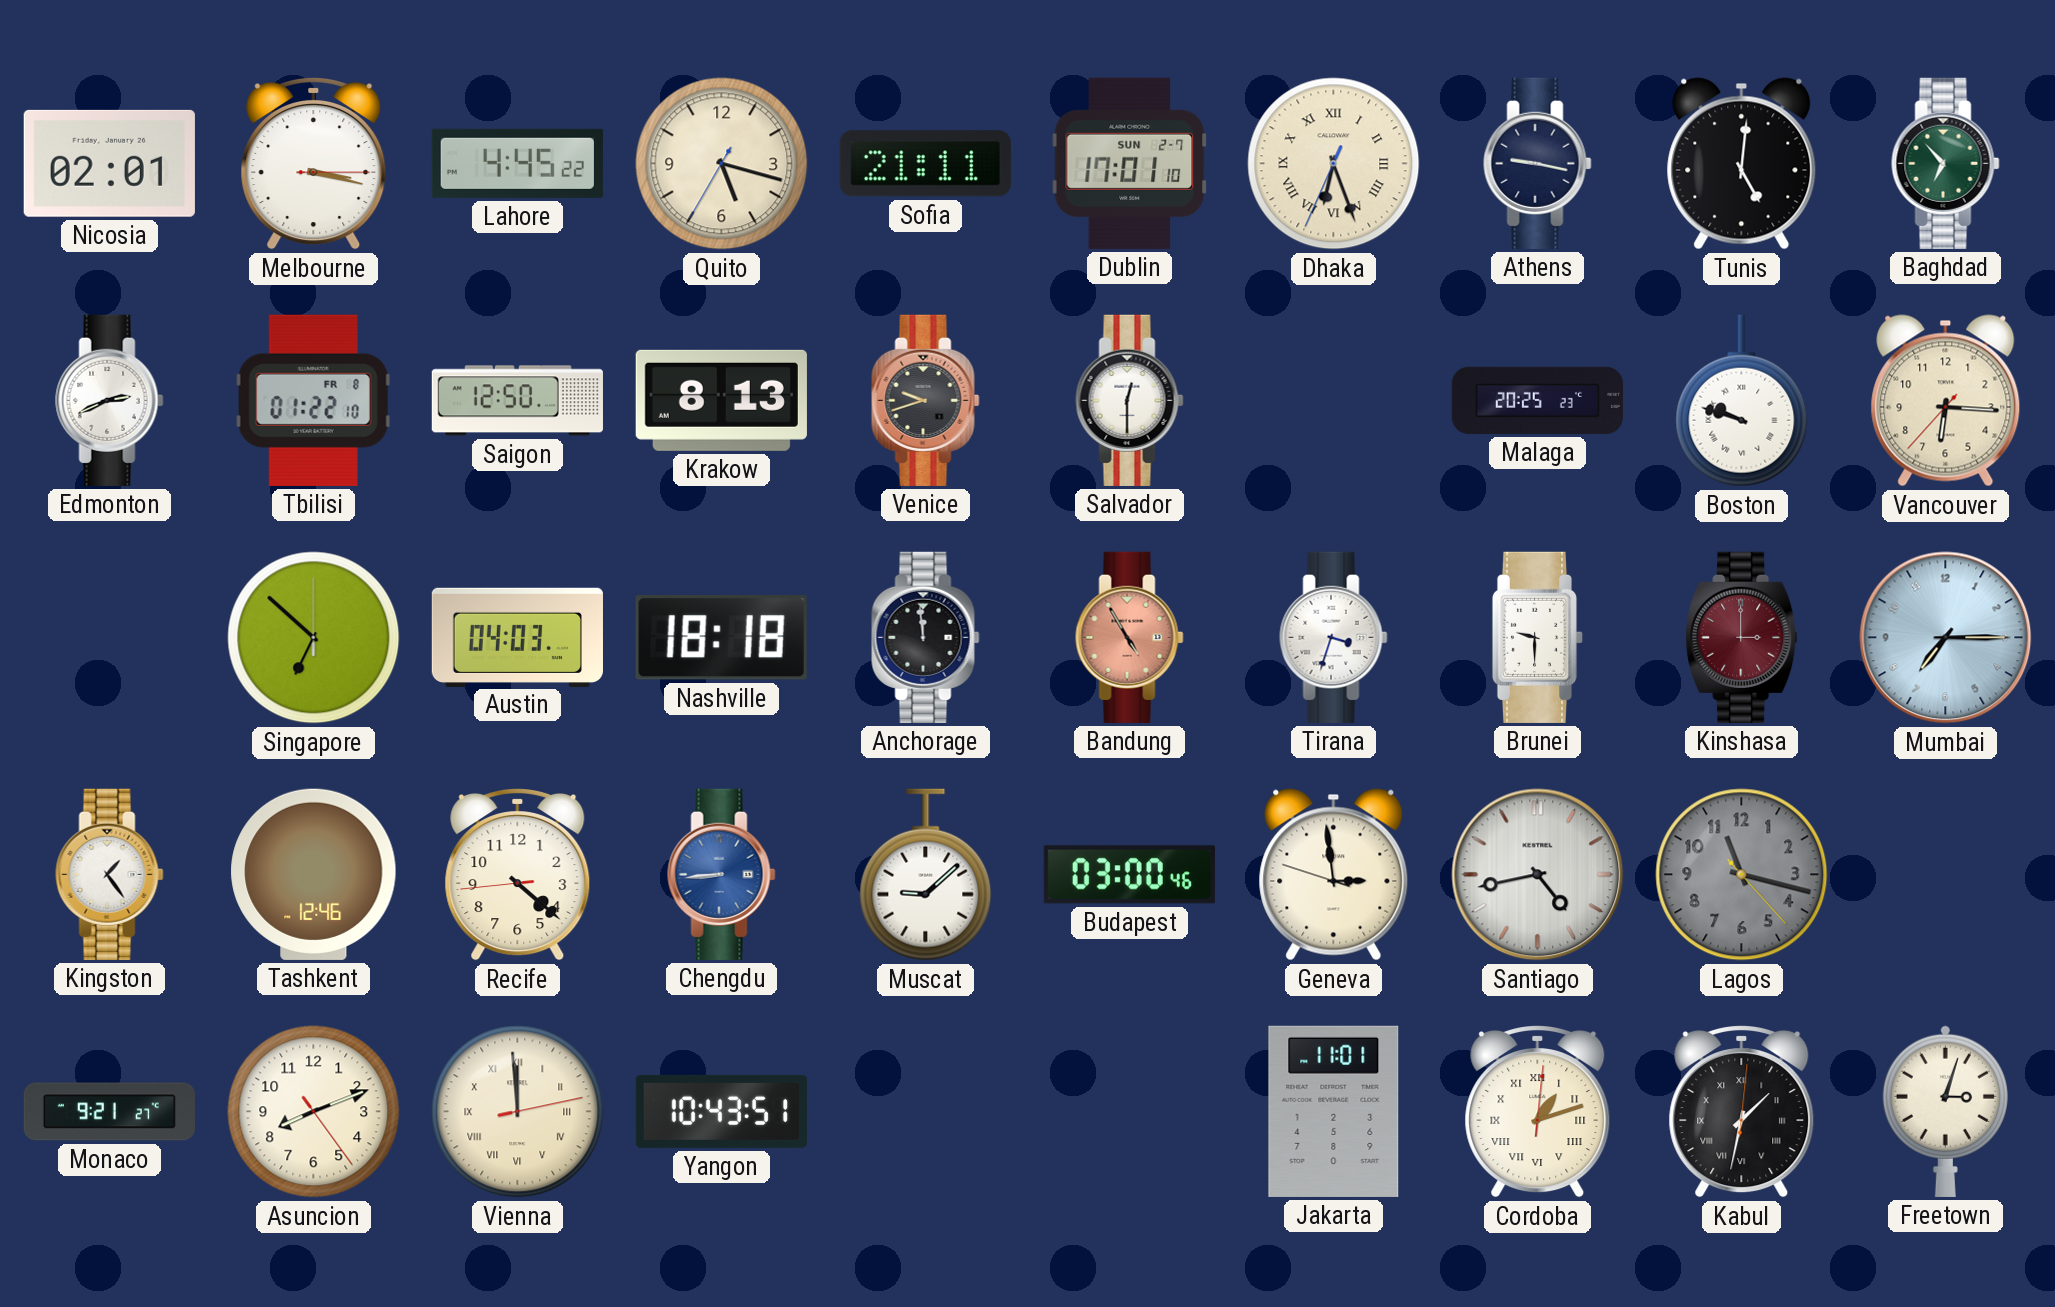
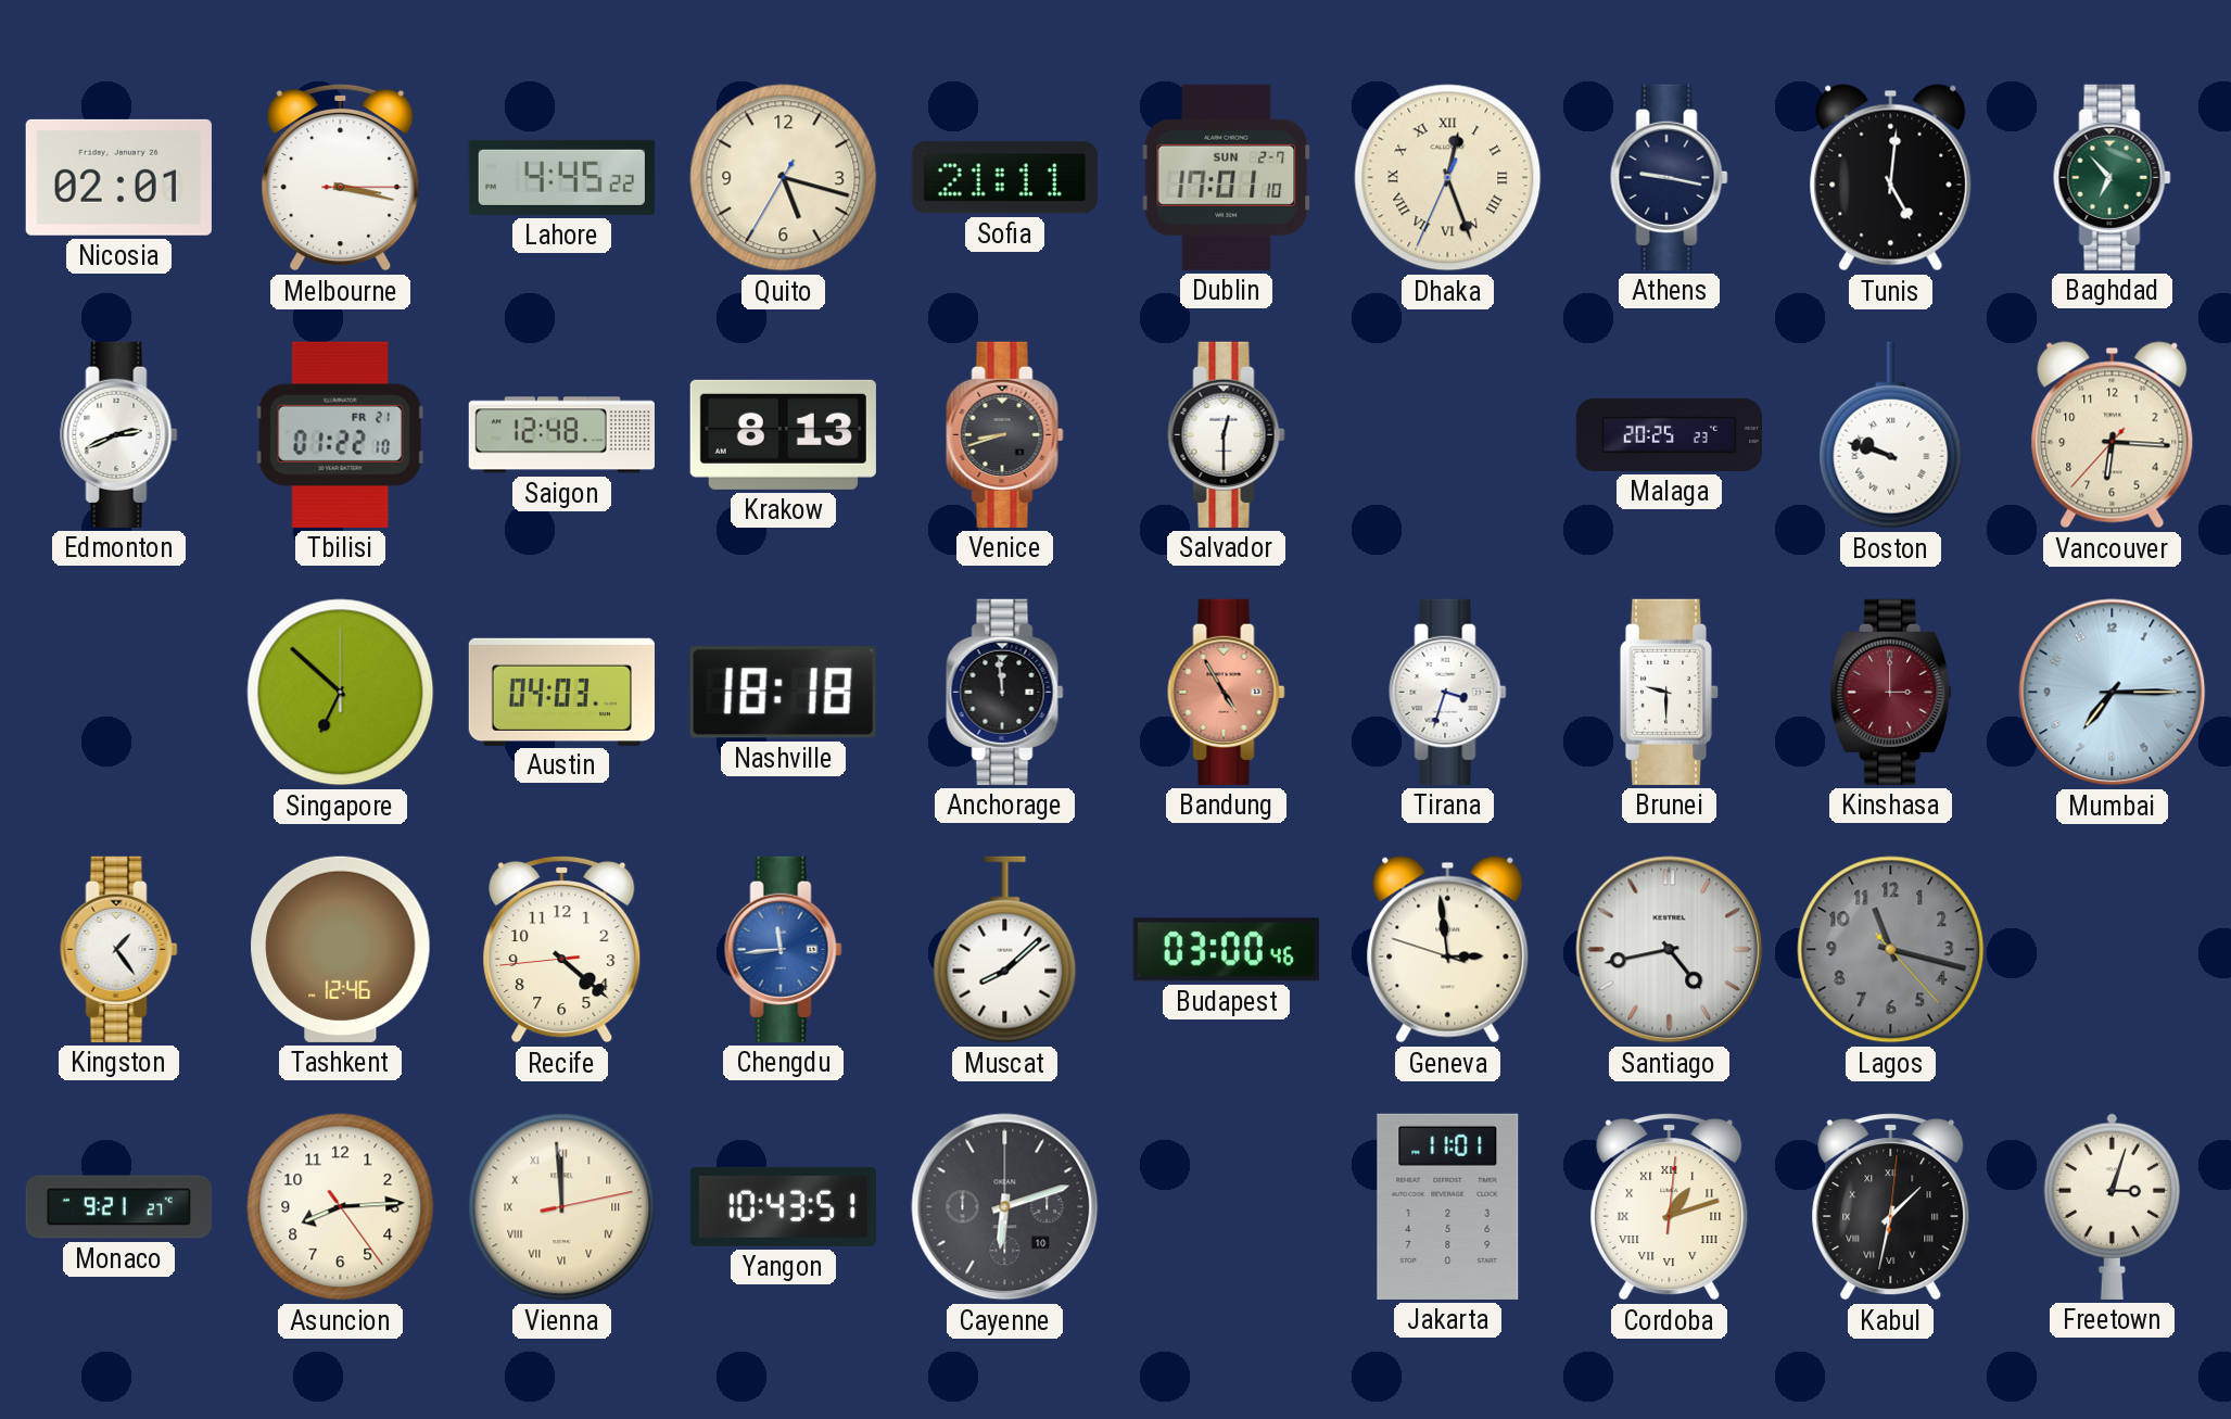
Dhaka: 6:26 -> 12:26
Tbilisi date: FR 8 -> FR 21
Saigon: 12:50 -> 12:48
Venice: 9:42 -> 8:42
Chengdu: 8:44 -> 11:44
Muscat: 9:08 -> 8:08
Asuncion: 8:11 -> 8:14
Cayenne: none -> 6:12
